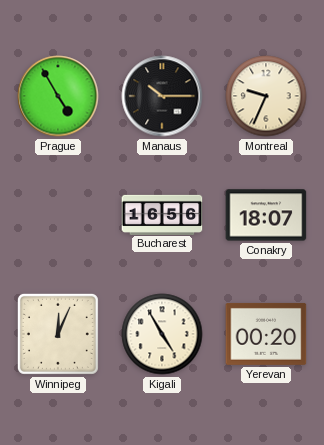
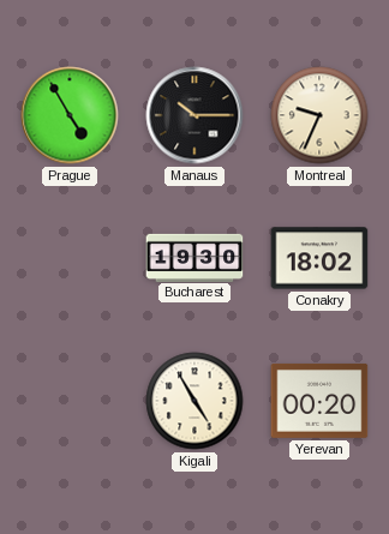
Bucharest: 16:56 -> 19:30
Conakry: 18:07 -> 18:02
Winnipeg: 12:04 -> none
